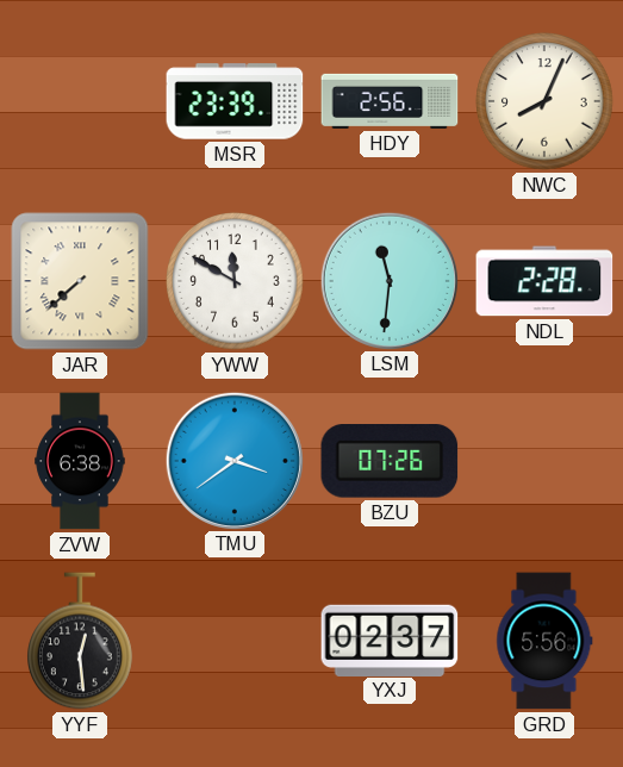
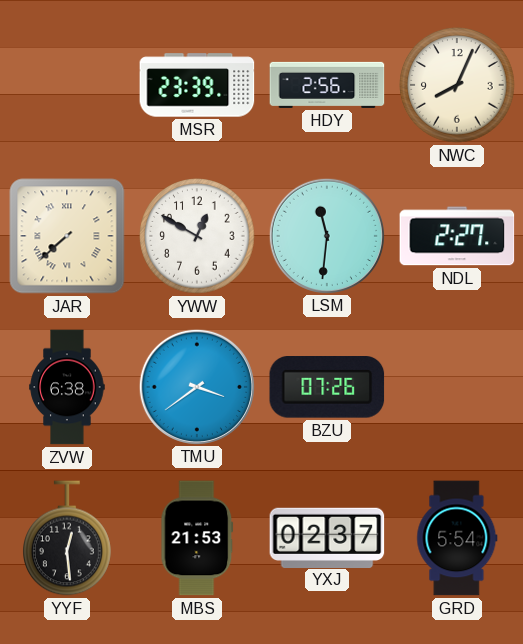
YWW: 11:50 -> 12:50
NDL: 2:28 -> 2:27
MBS: none -> 21:53
GRD: 5:56 -> 5:54
